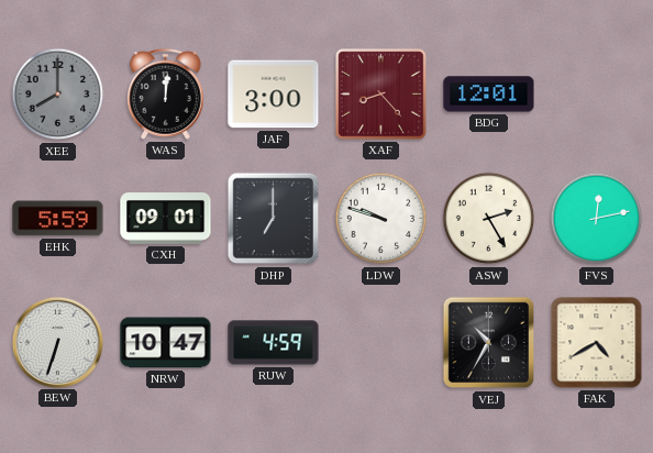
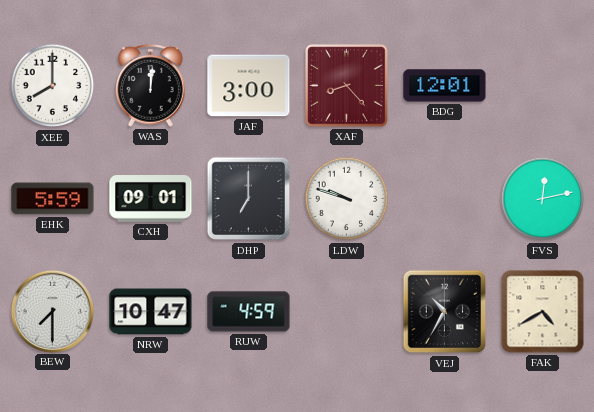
XEE dial: grey -> white
ASW: 2:25 -> none
BEW: 6:33 -> 7:30
